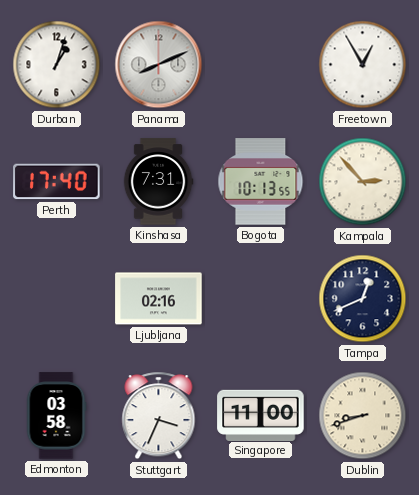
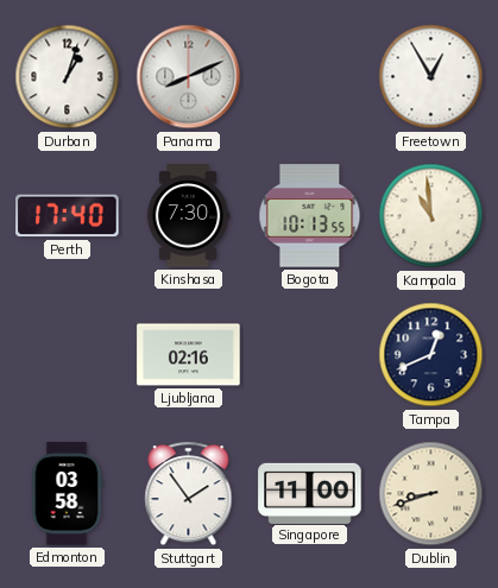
Kinshasa: 7:31 -> 7:30
Kampala: 2:53 -> 10:59
Stuttgart: 3:34 -> 1:54
